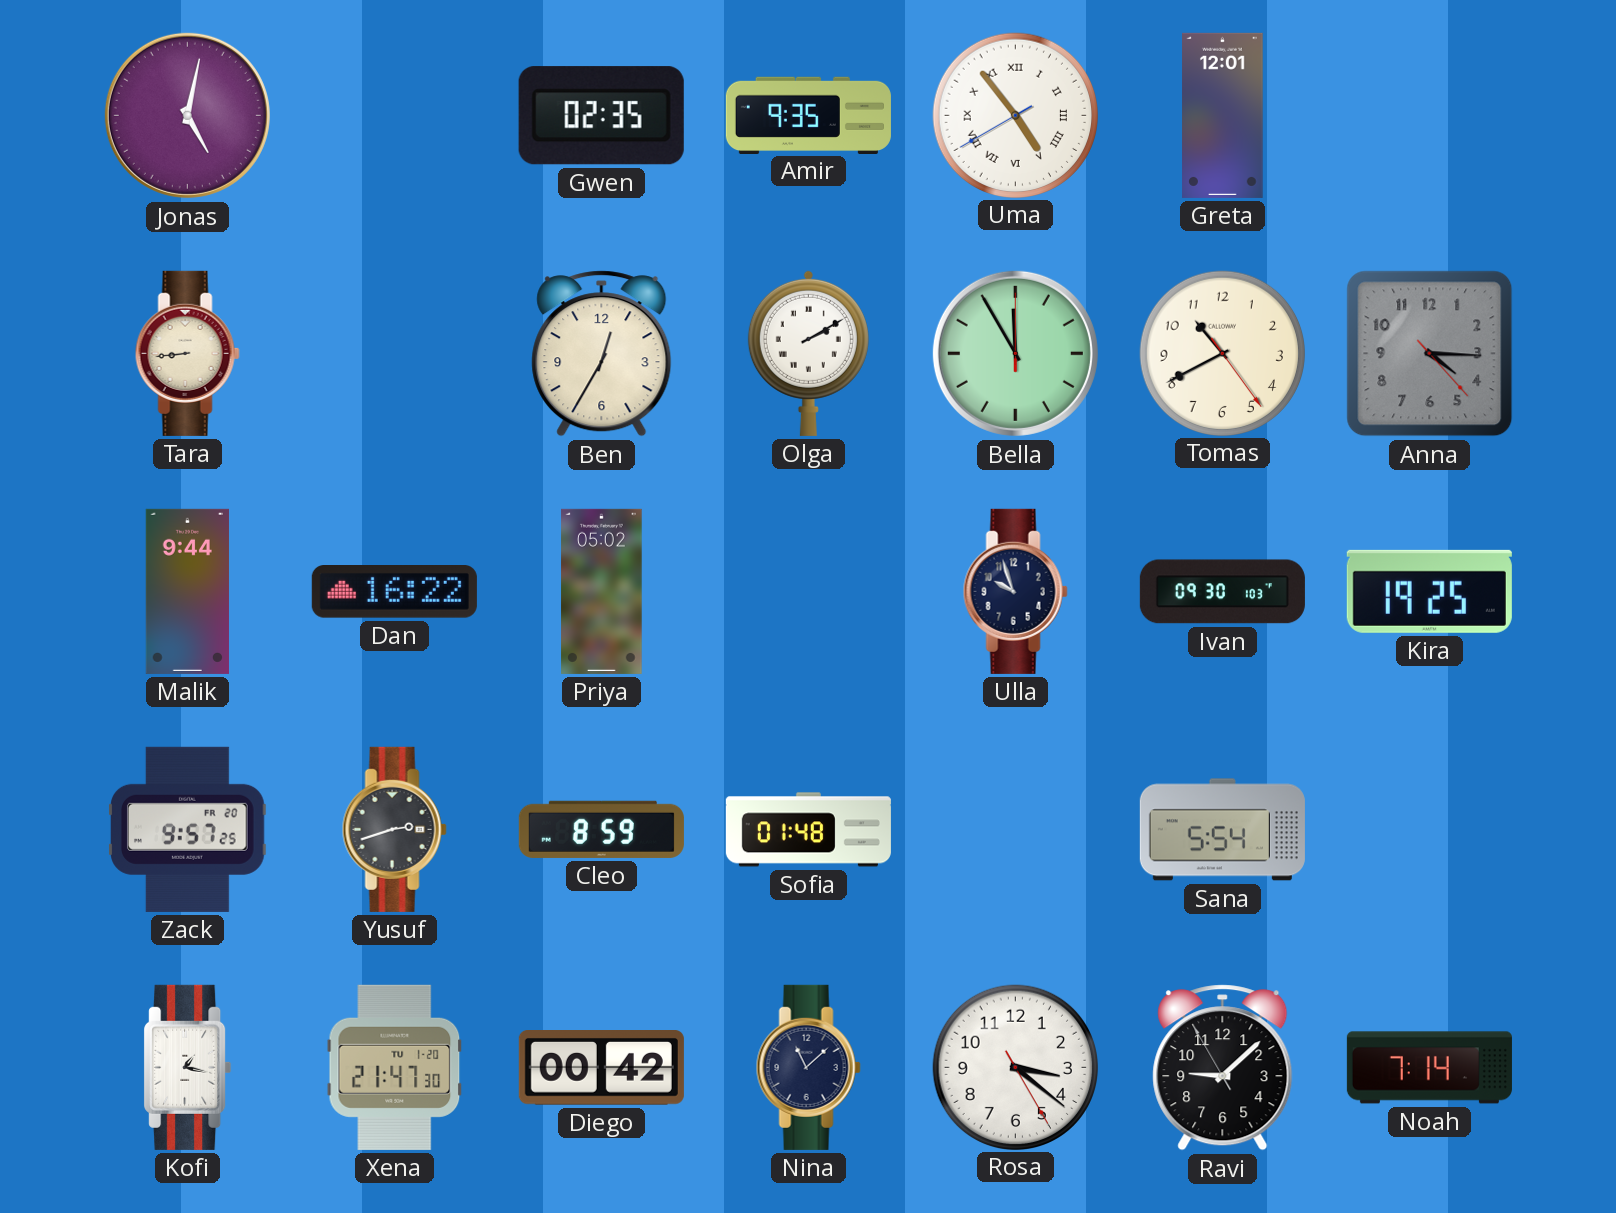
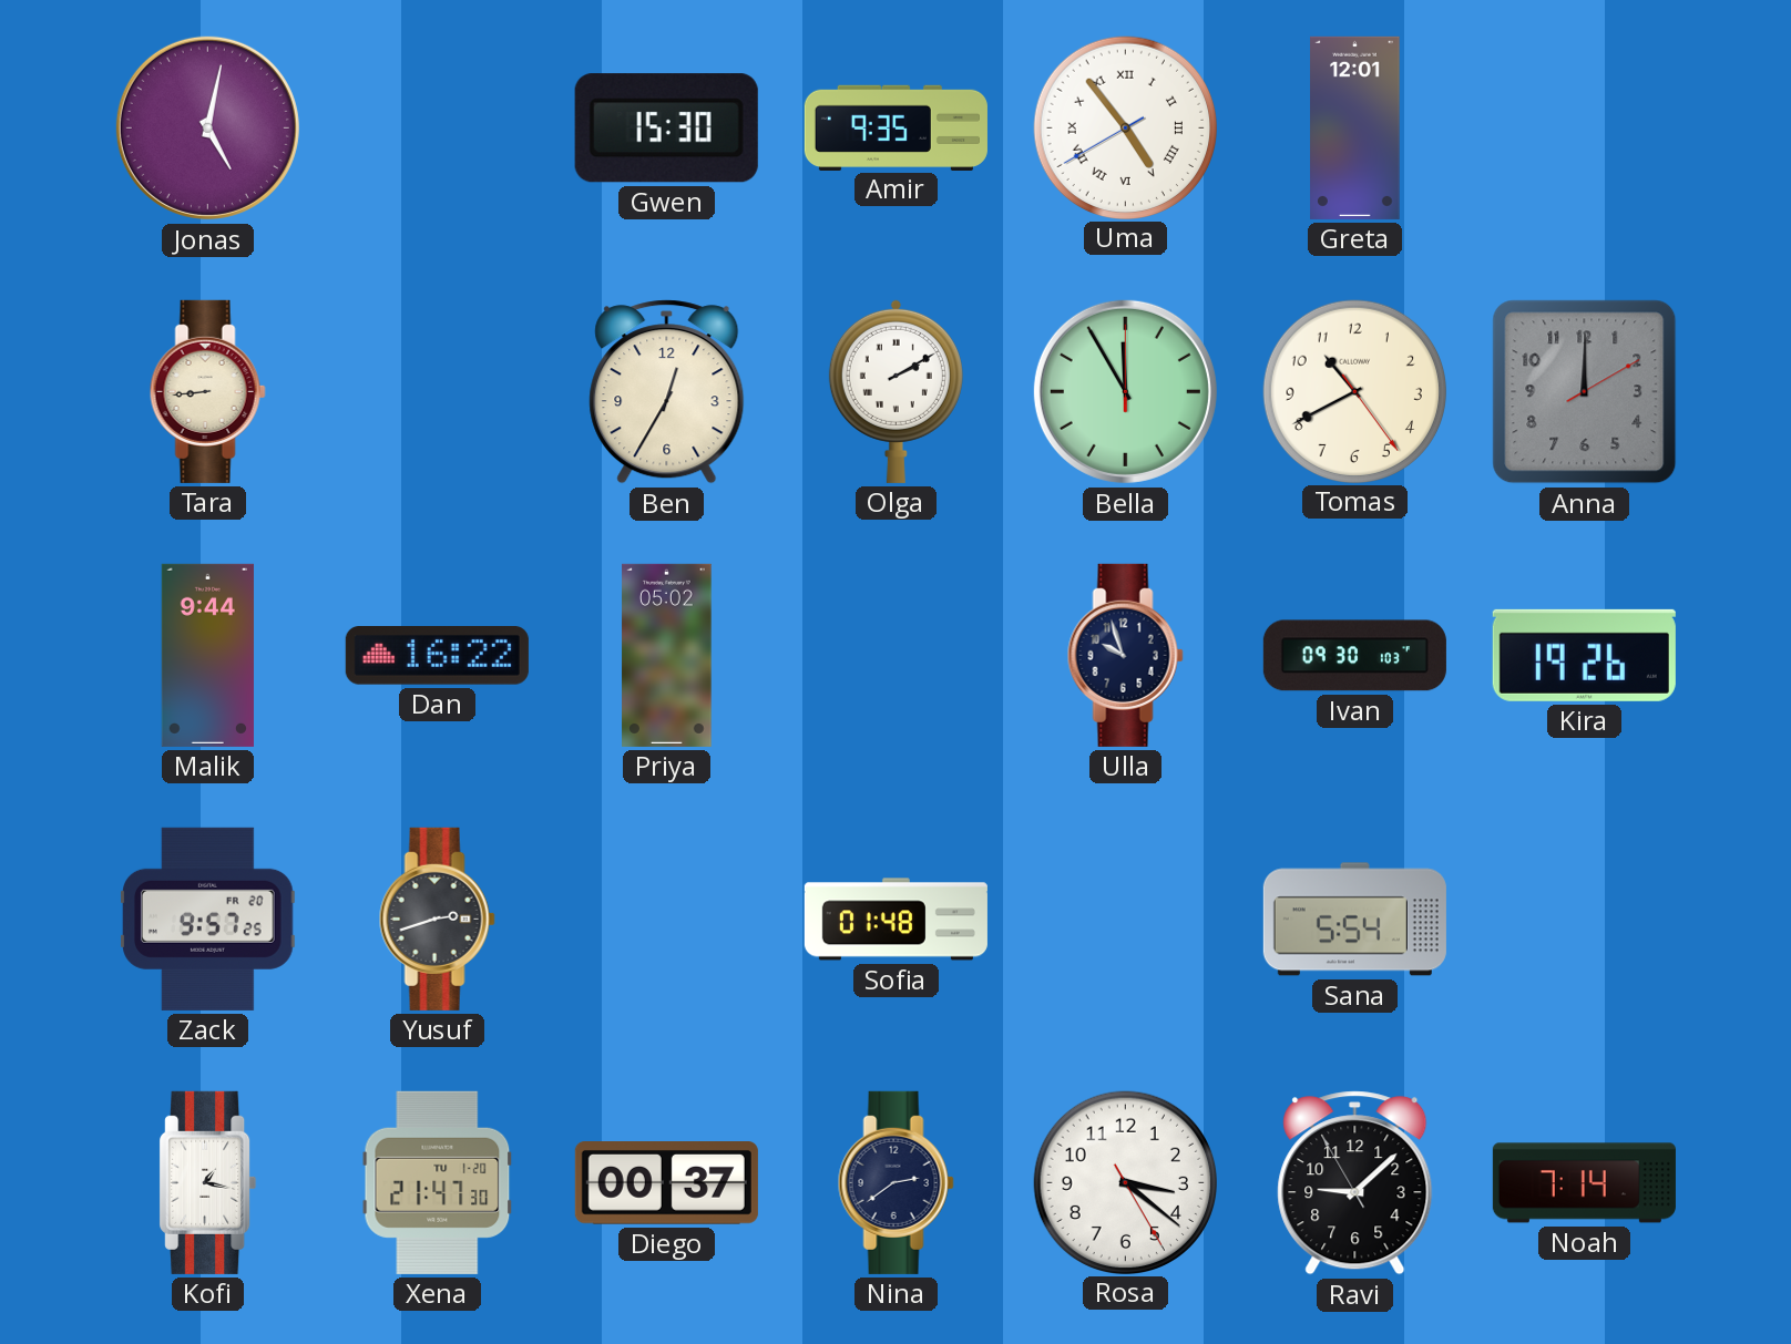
Gwen: 02:35 -> 15:30
Anna: 4:15 -> 12:00
Kira: 19:25 -> 19:26
Cleo: 8:59 -> none
Diego: 00:42 -> 00:37
Nina: 11:08 -> 2:39
